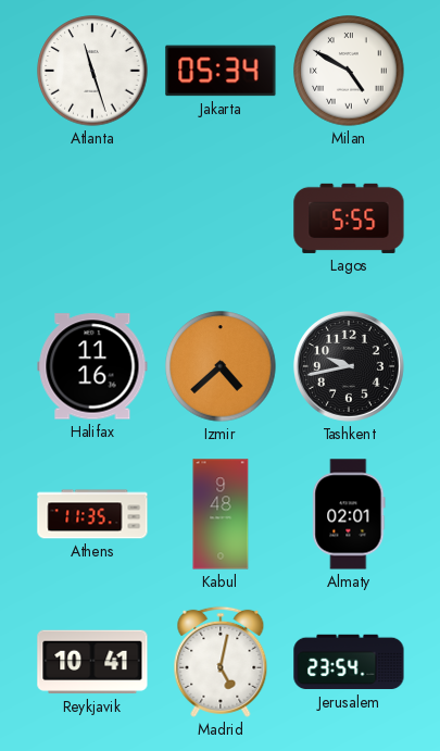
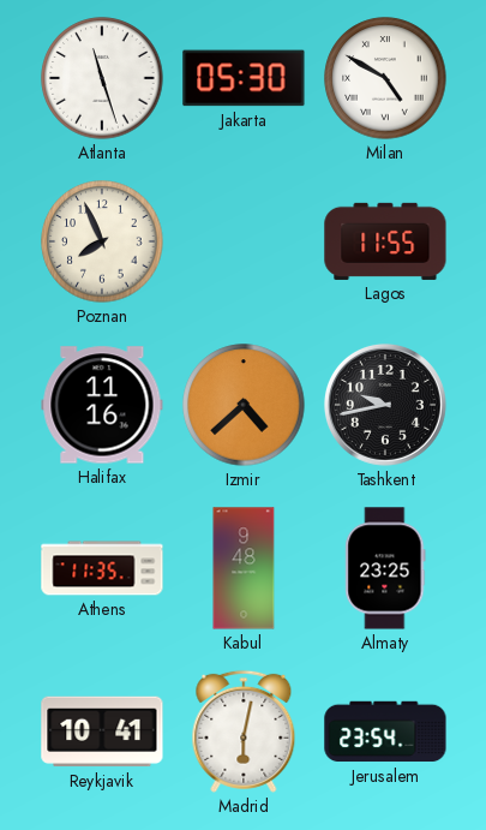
Jakarta: 05:34 -> 05:30
Poznan: none -> 7:56
Lagos: 5:55 -> 11:55
Almaty: 02:01 -> 23:25
Madrid: 5:02 -> 6:02
